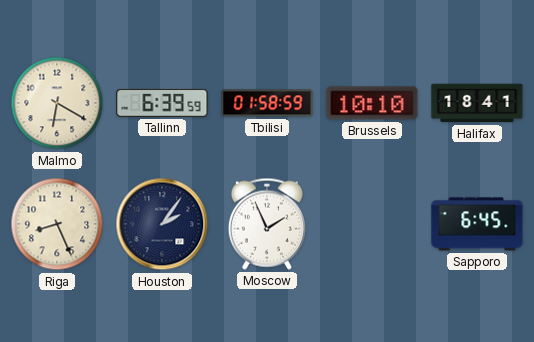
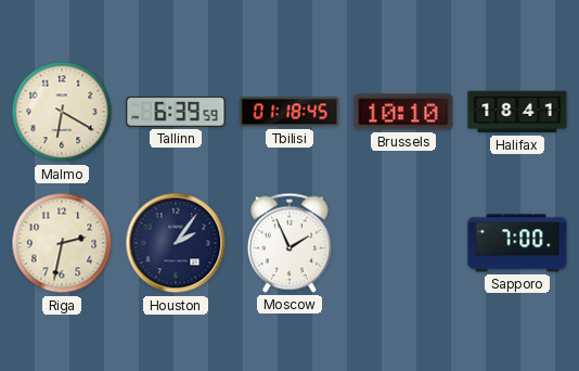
Tbilisi: 01:58 -> 01:18
Riga: 8:26 -> 2:32
Sapporo: 6:45 -> 7:00
